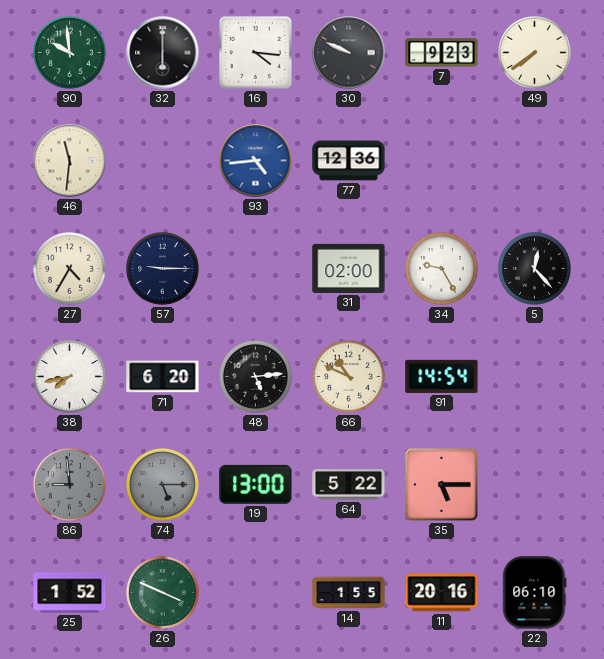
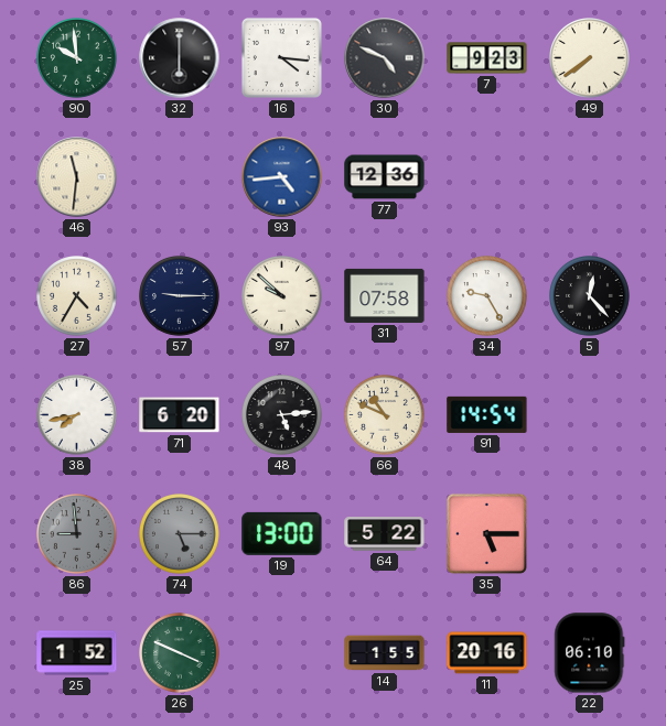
30: 9:49 -> 4:49
97: none -> 9:52
31: 02:00 -> 07:58
